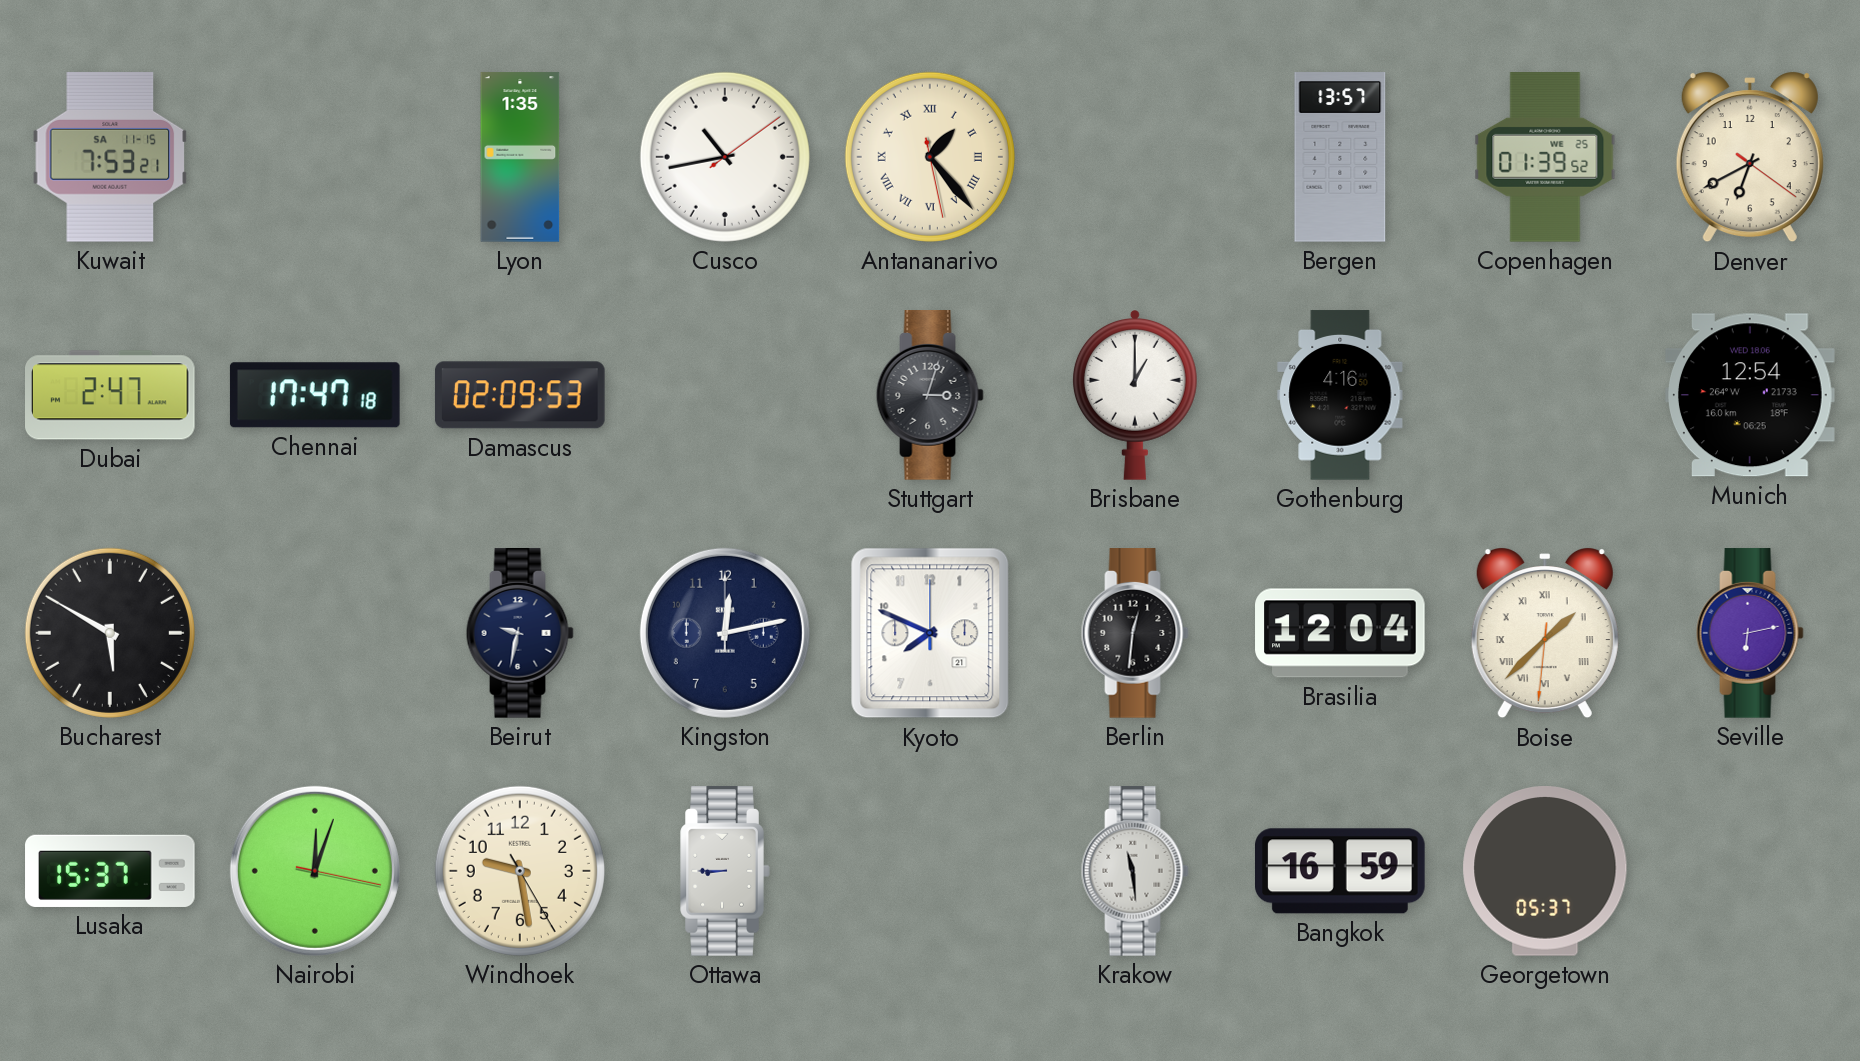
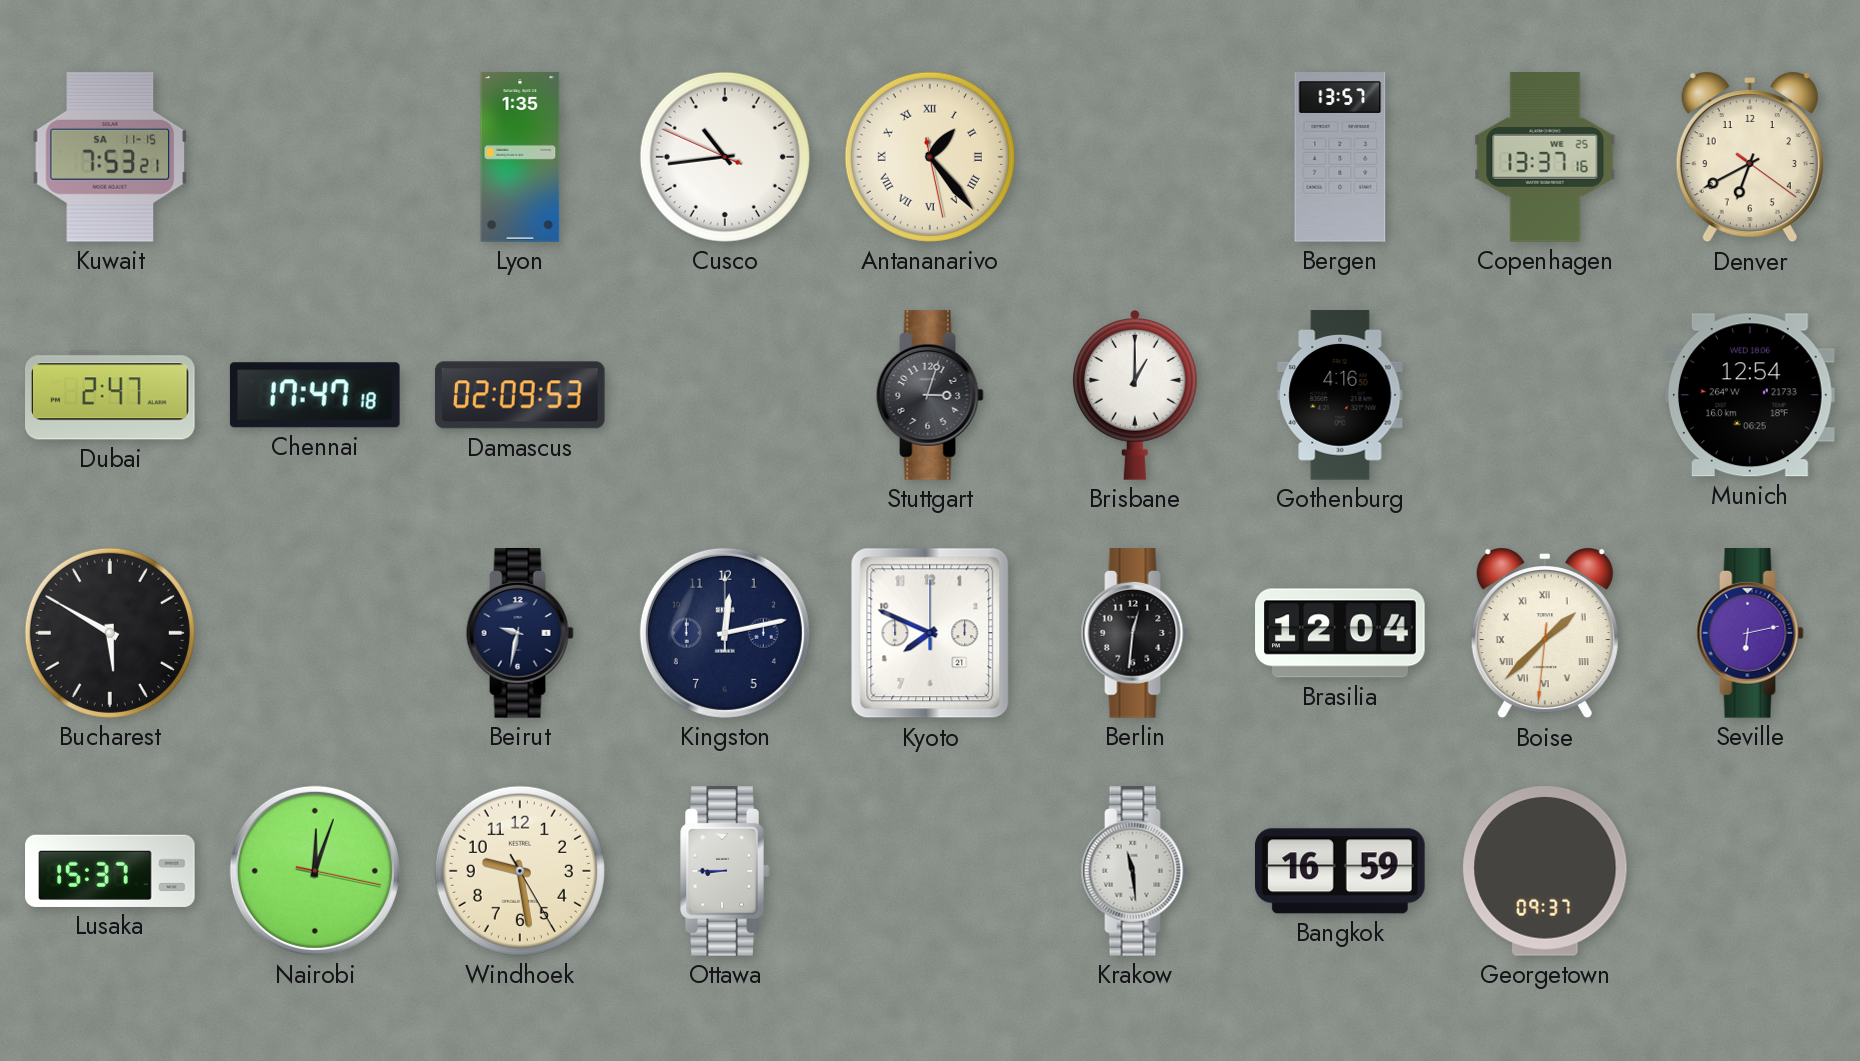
Cusco: 10:43:09 -> 10:43:49
Copenhagen: 01:39 -> 13:37
Georgetown: 05:37 -> 09:37
